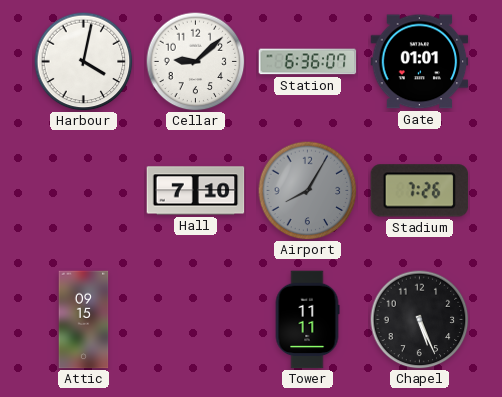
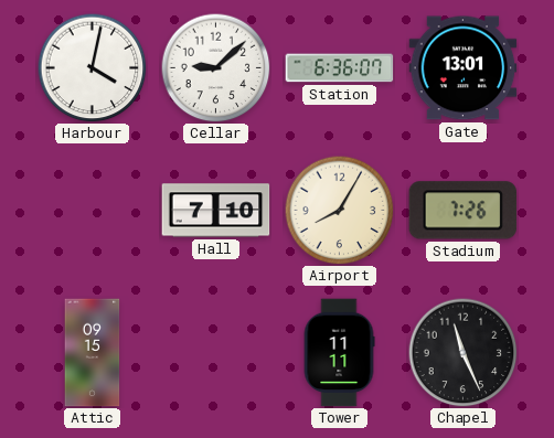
Gate: 01:01 -> 13:01
Airport dial: grey -> cream
Chapel: 5:26 -> 11:26
